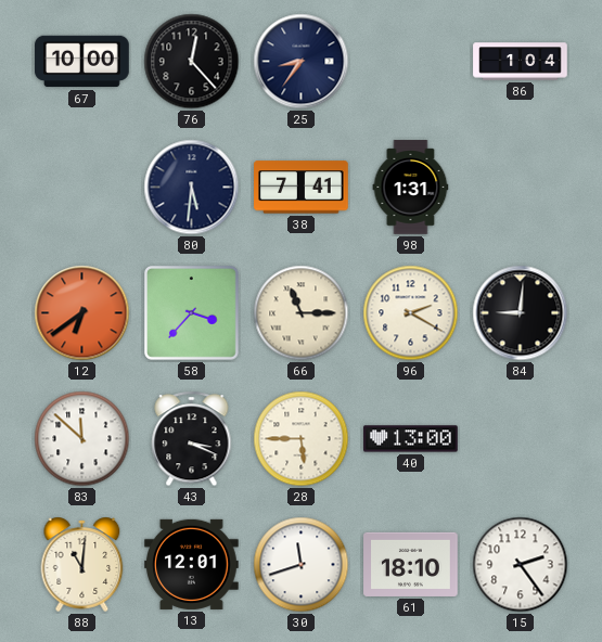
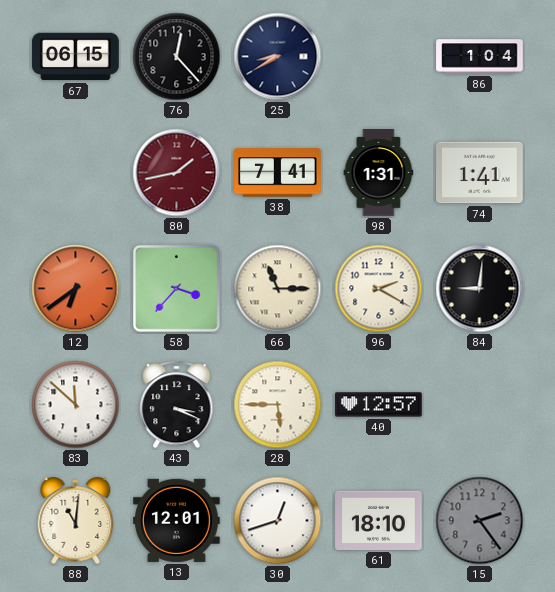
67: 10:00 -> 06:15
25: 8:36 -> 8:40
80: 5:31 -> 1:43
80 dial: navy -> burgundy
74: none -> 1:41
40: 13:00 -> 12:57
30: 11:42 -> 12:42
15 dial: white -> grey
